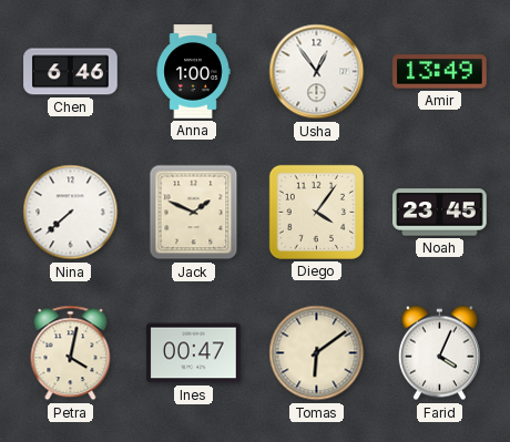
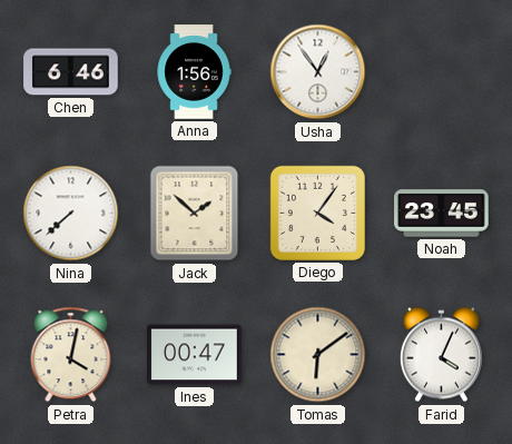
Anna: 1:00 -> 1:56
Amir: 13:49 -> none
Jack: 1:49 -> 1:52
